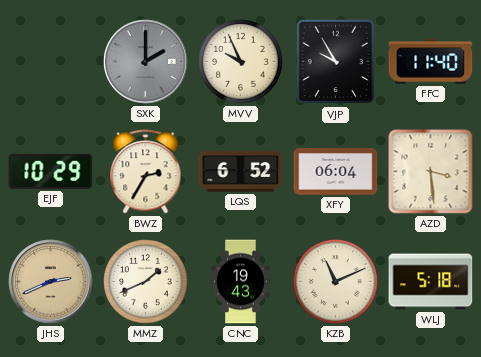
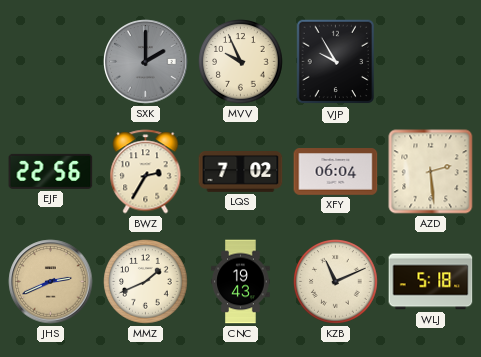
FFC: 11:40 -> none
EJF: 10:29 -> 22:56
LQS: 6:52 -> 7:02
AZD: 3:29 -> 2:29
